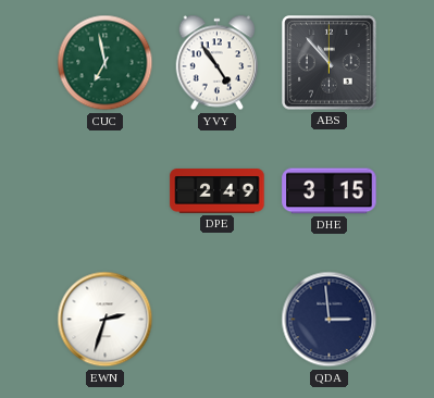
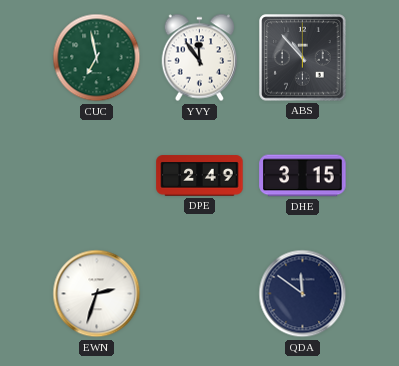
YVY: 4:54 -> 11:54
QDA: 2:59 -> 11:51
